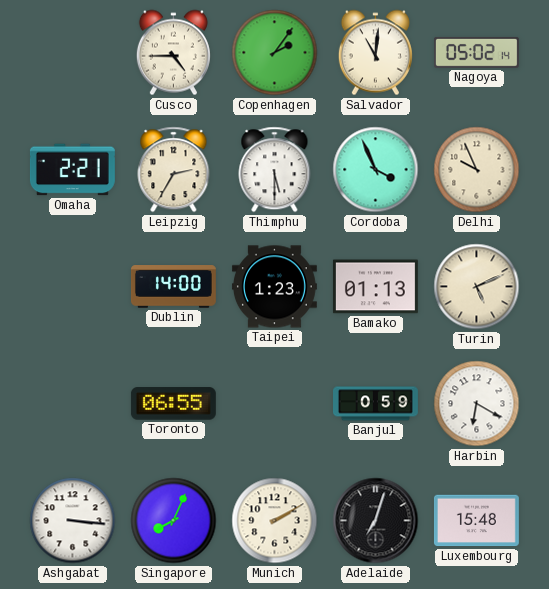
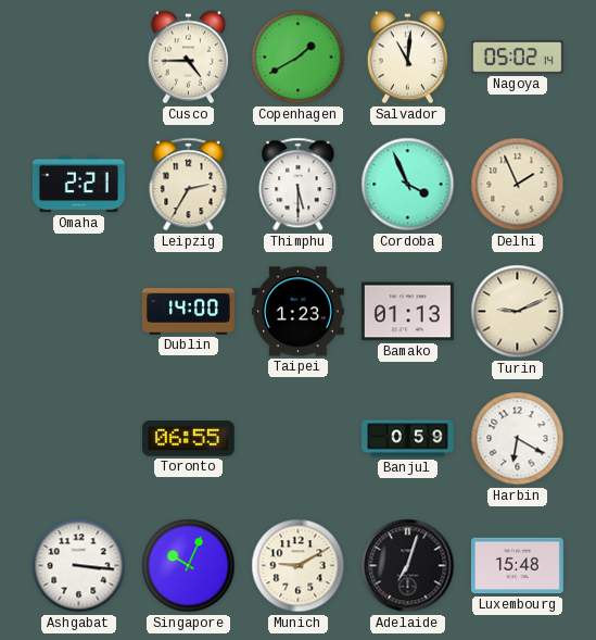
Copenhagen: 2:06 -> 1:40
Delhi: 9:56 -> 1:56
Turin: 5:11 -> 9:11
Singapore: 8:04 -> 10:04
Munich: 2:10 -> 9:10
